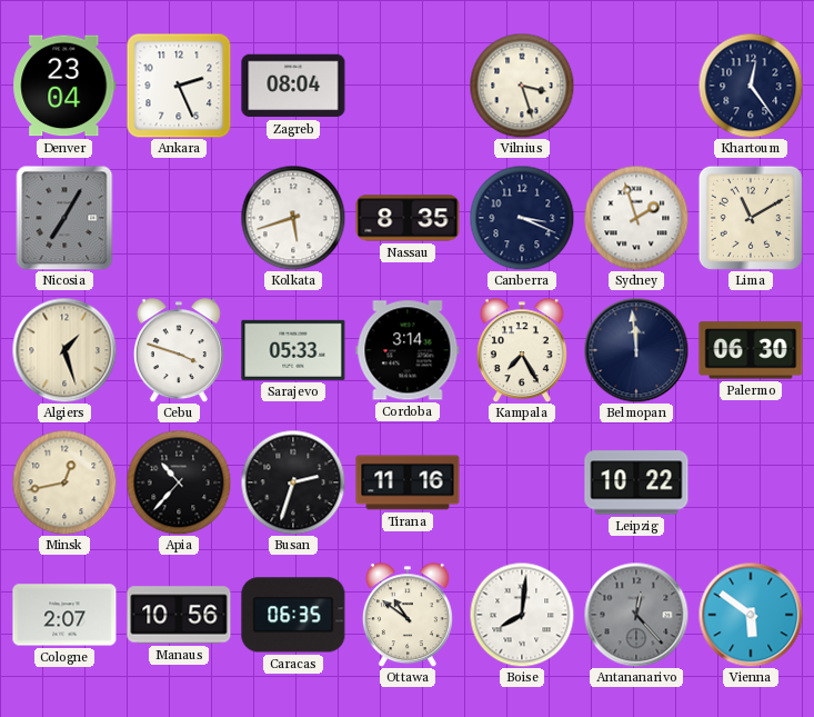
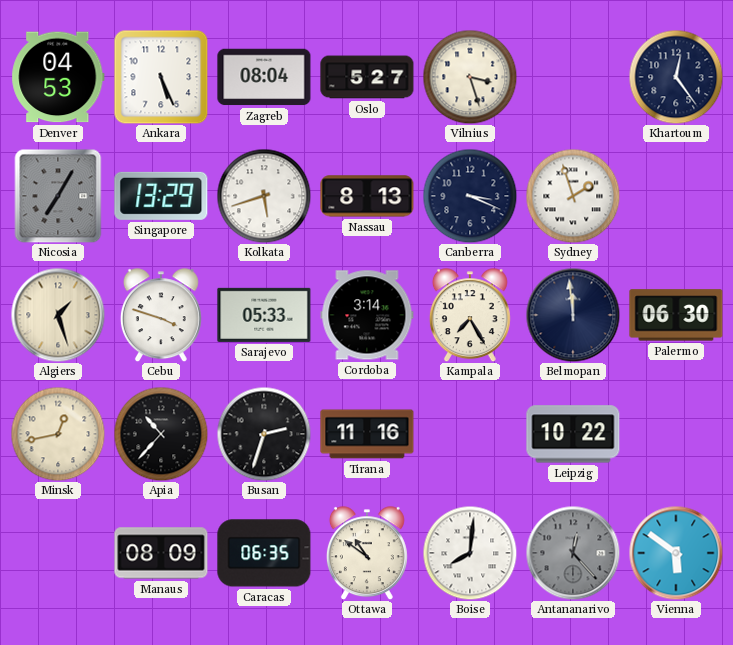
Denver: 23:04 -> 04:53
Ankara: 2:26 -> 5:26
Oslo: none -> 5:27
Singapore: none -> 13:29
Nassau: 8:35 -> 8:13
Lima: 11:10 -> none
Cologne: 2:07 -> none
Manaus: 10:56 -> 08:09
